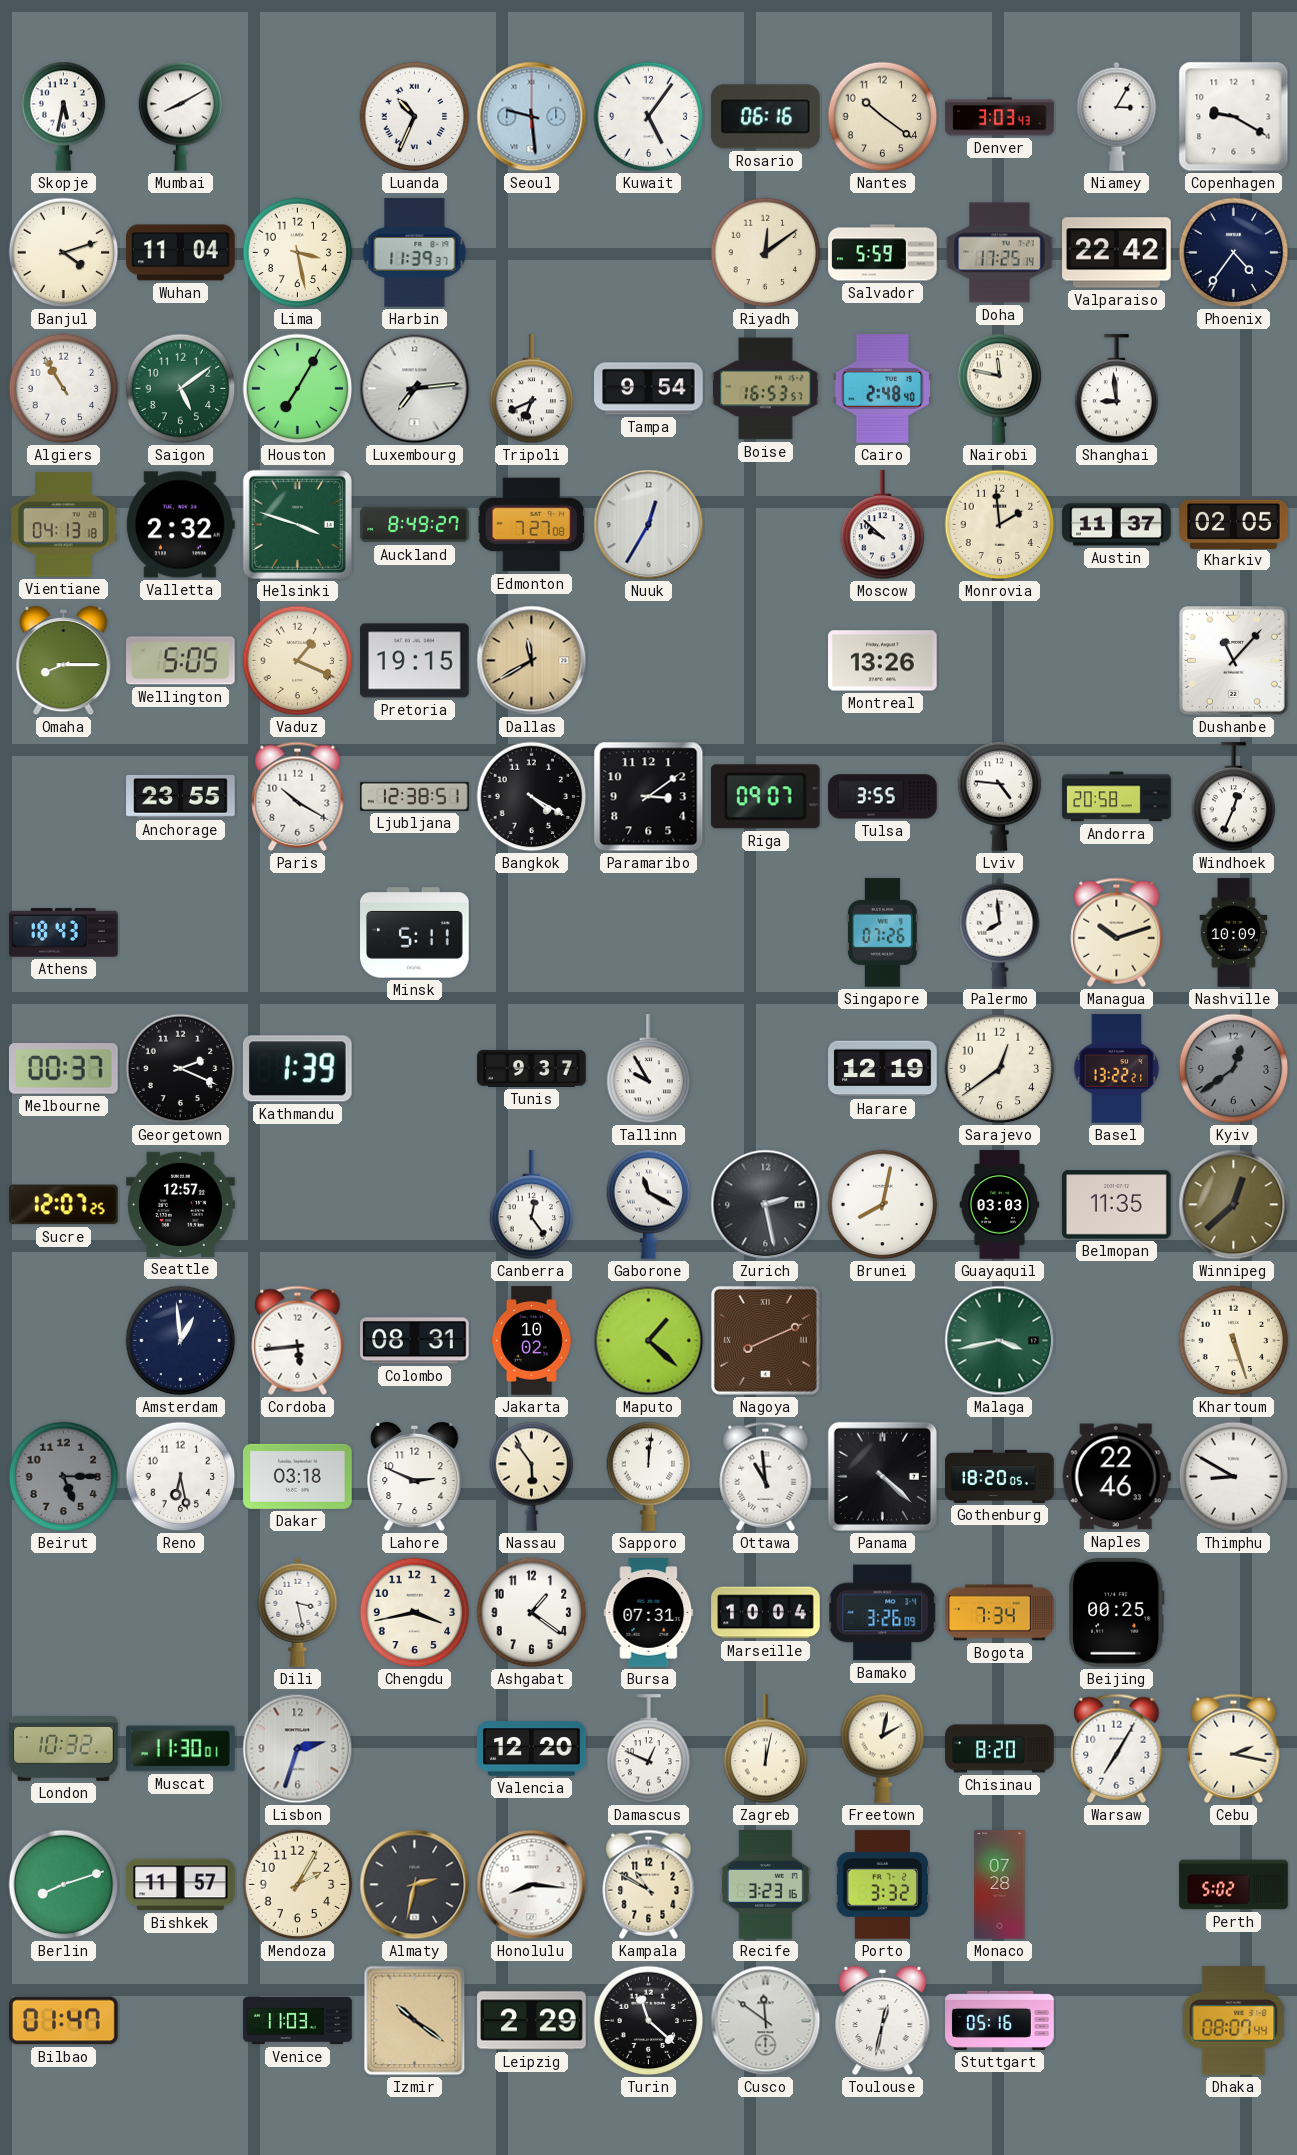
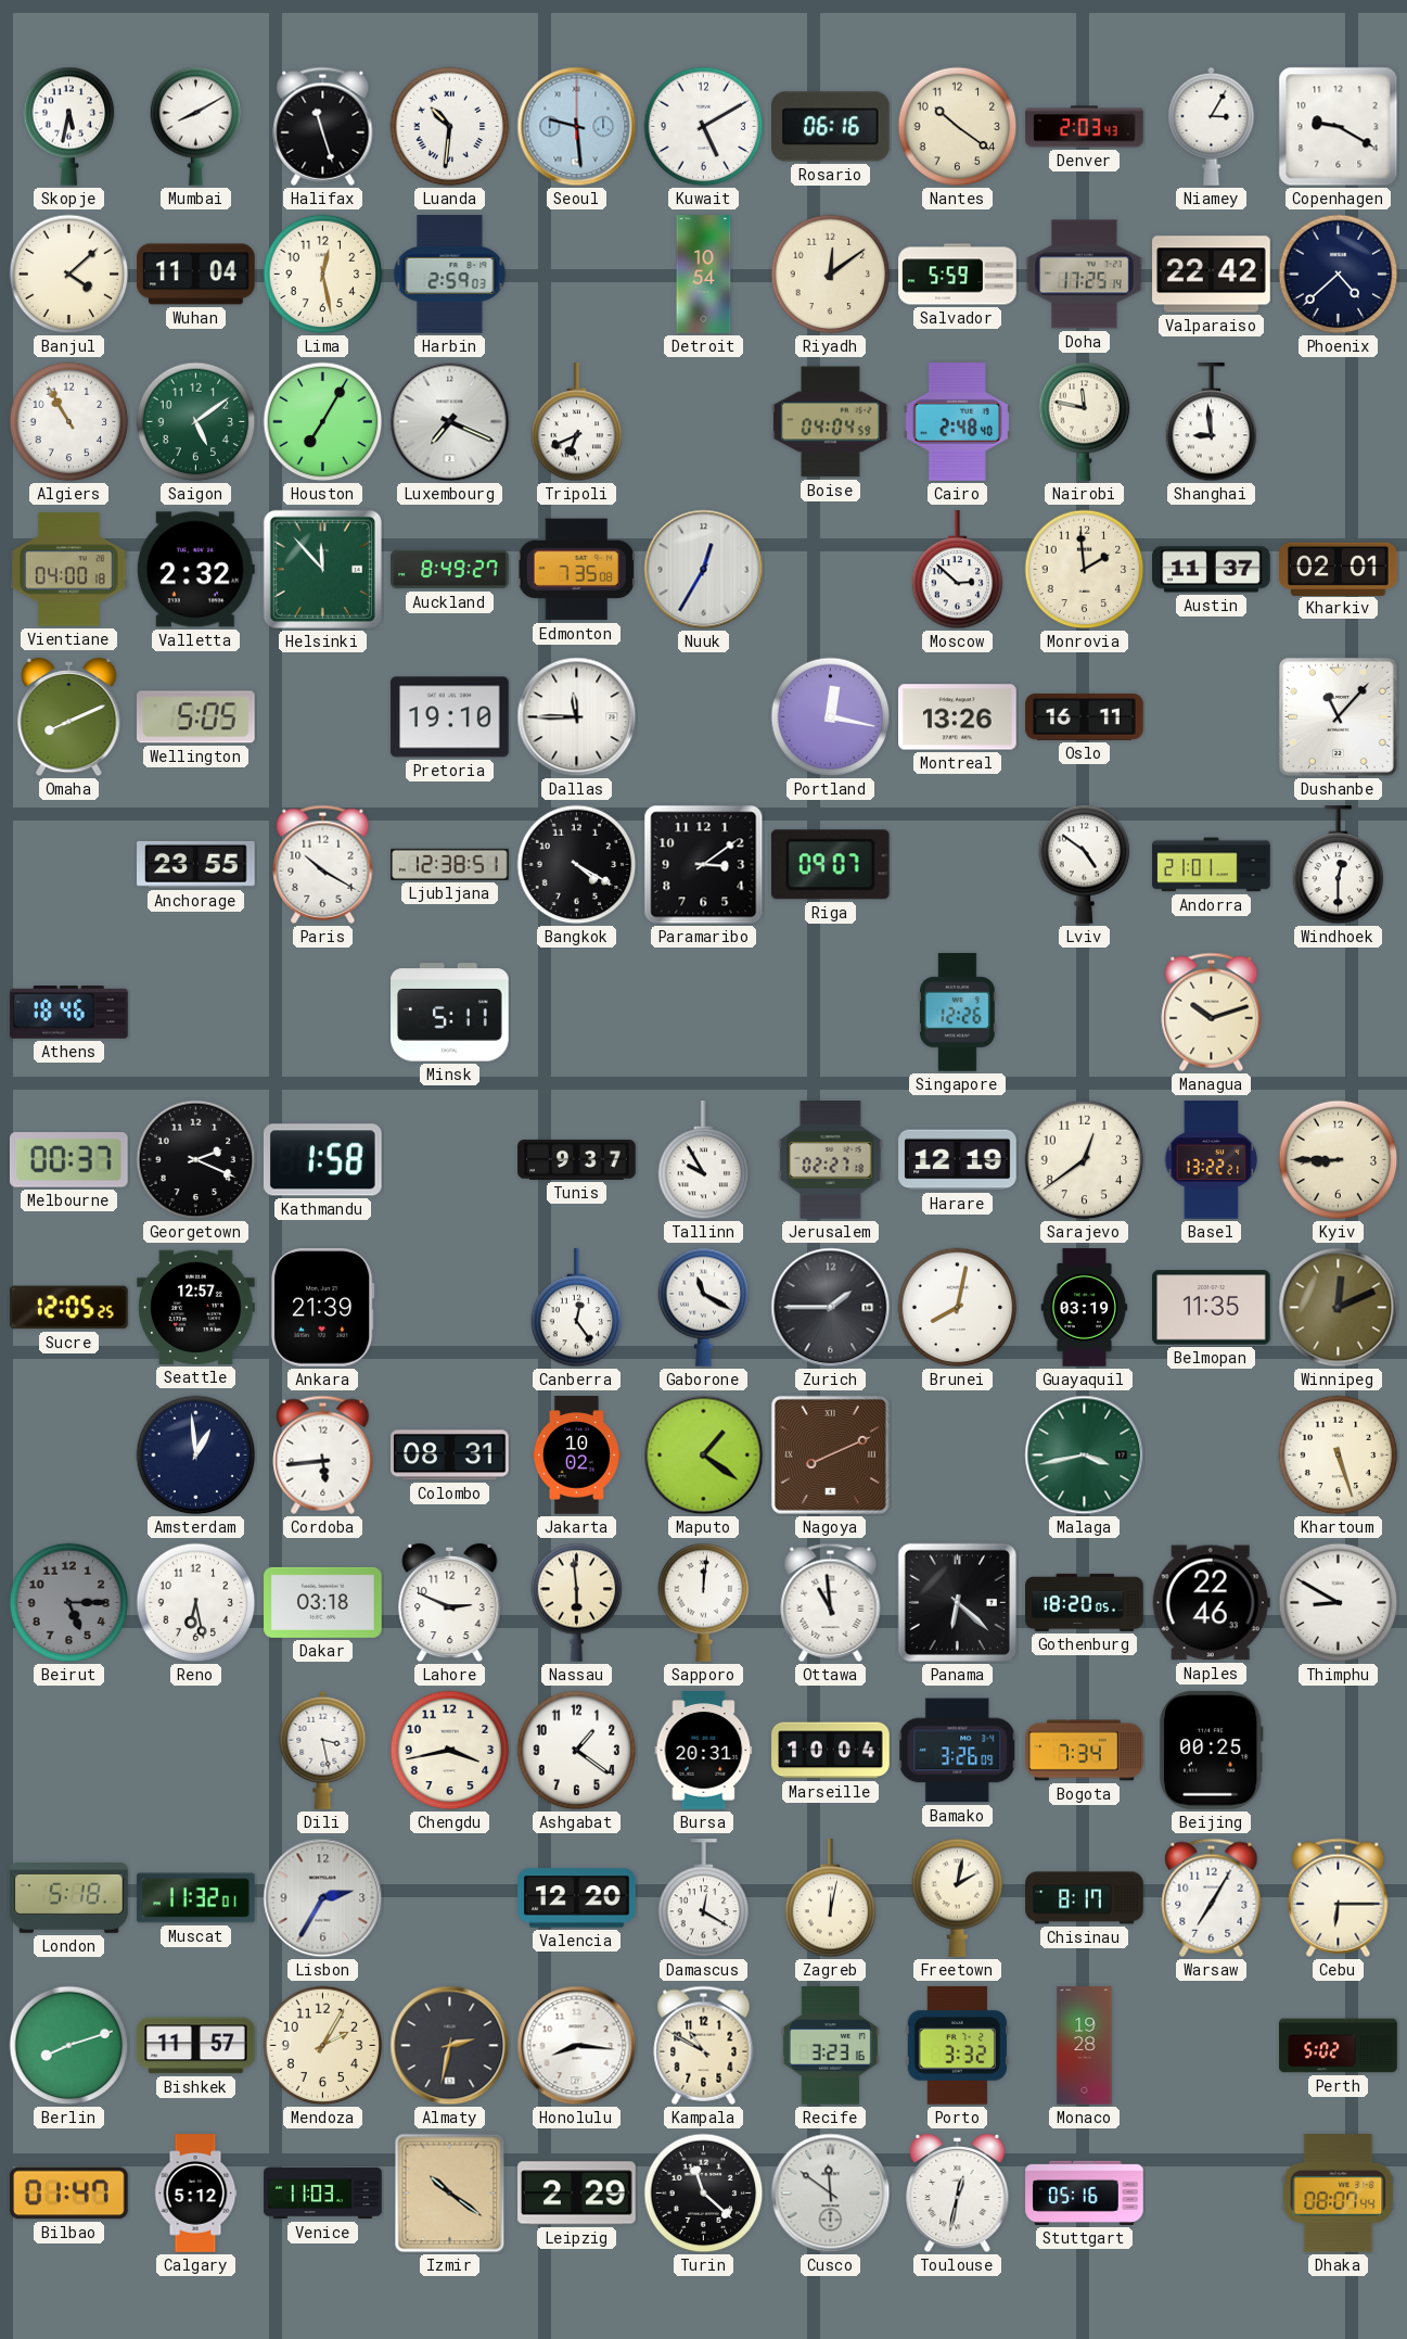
Halifax: none -> 11:27
Luanda: 10:34 -> 10:31
Kuwait: 5:06 -> 5:10
Denver: 3:03 -> 2:03
Banjul: 4:12 -> 4:08
Lima: 3:28 -> 12:28
Harbin: 11:39 -> 2:59
Detroit: none -> 10:54
Phoenix: 4:36 -> 4:38
Luxembourg: 7:14 -> 7:19
Tampa: 9:54 -> none
Boise: 16:53 -> 04:04
Vientiane: 04:13 -> 04:00
Helsinki: 3:48 -> 11:53
Edmonton: 7:27 -> 7:35
Moscow: 9:52 -> 2:52
Kharkiv: 02:05 -> 02:01
Omaha: 8:15 -> 8:11
Vaduz: 1:19 -> none
Pretoria: 19:15 -> 19:10
Dallas: 11:40 -> 11:45
Dallas dial: champagne -> white
Portland: none -> 12:17
Oslo: none -> 16:11
Tulsa: 3:55 -> none
Lviv: 4:46 -> 4:51
Andorra: 20:58 -> 21:01
Windhoek: 12:34 -> 12:30
Athens: 18:43 -> 18:46
Singapore: 07:26 -> 12:26
Palermo: 7:59 -> none
Nashville: 10:09 -> none
Kathmandu: 1:39 -> 1:58
Jerusalem: none -> 02:27
Kyiv: 12:39 -> 8:45
Kyiv dial: grey -> cream
Sucre: 12:07 -> 12:05
Ankara: none -> 21:39
Zurich: 2:28 -> 1:45
Guayaquil: 03:03 -> 03:19
Winnipeg: 12:38 -> 12:11
Maputo: 1:22 -> 1:21
Nassau: 5:54 -> 5:59
Panama: 4:22 -> 6:22
Bursa: 07:31 -> 20:31
London: 10:32 -> 5:18
Muscat: 11:30 -> 11:32
Lisbon: 2:33 -> 2:35
Damascus: 12:49 -> 12:20
Chisinau: 8:20 -> 8:17
Cebu: 2:17 -> 6:15
Monaco: 07:28 -> 19:28
Calgary: none -> 5:12
